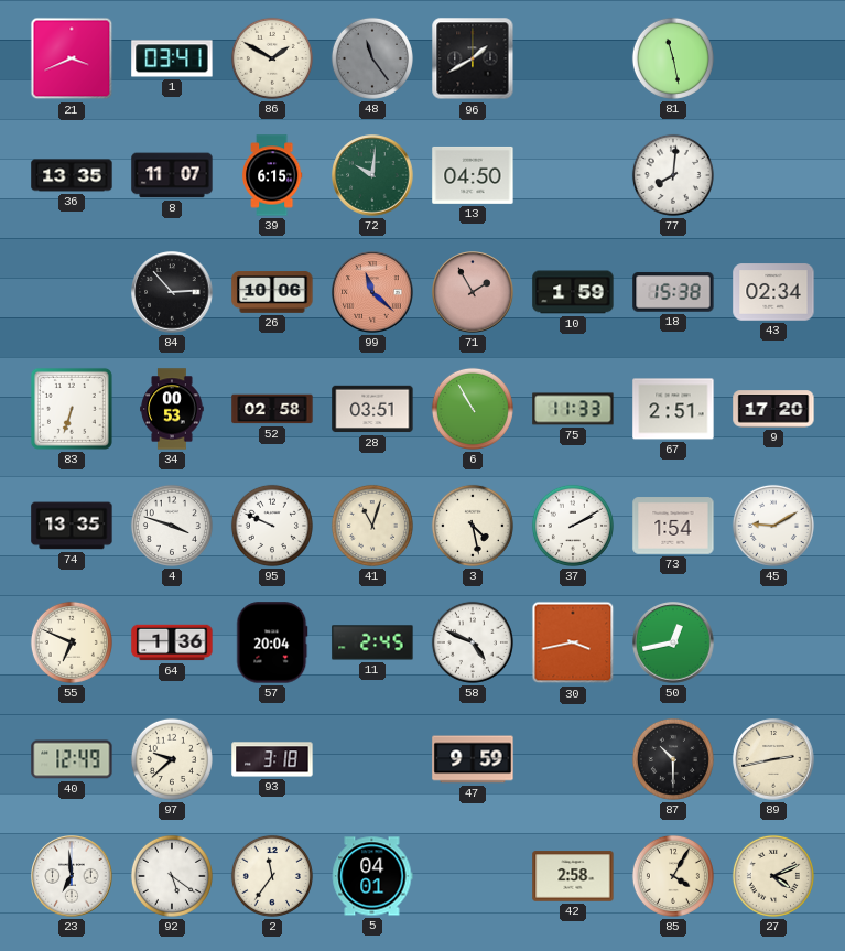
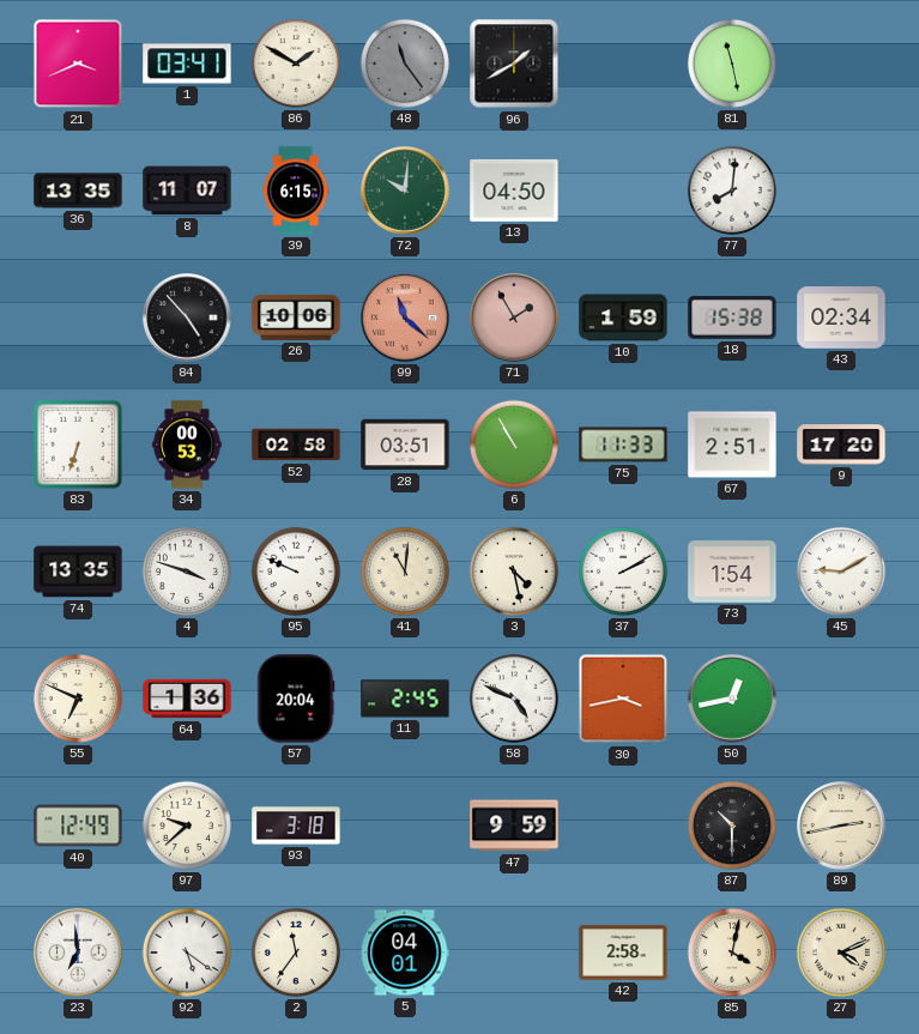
84: 2:53 -> 4:53
41: 11:03 -> 11:01
85: 4:05 -> 4:02
